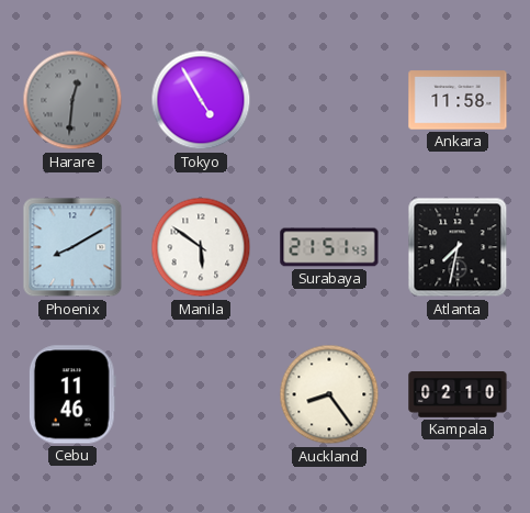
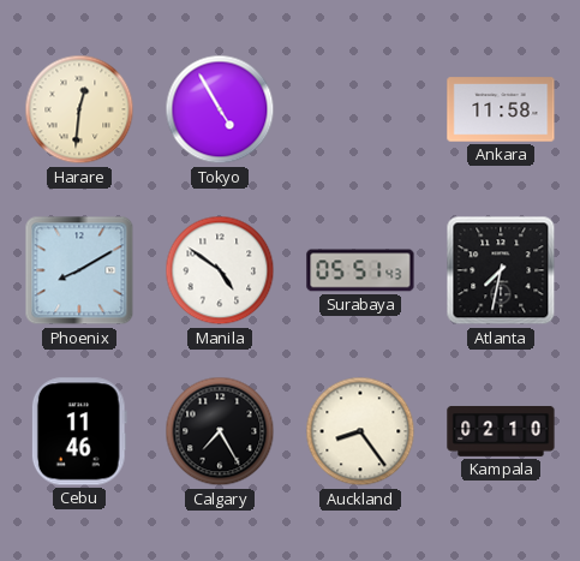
Harare dial: grey -> cream
Manila: 5:51 -> 4:51
Surabaya: 21:51 -> 05:51
Calgary: none -> 7:25
